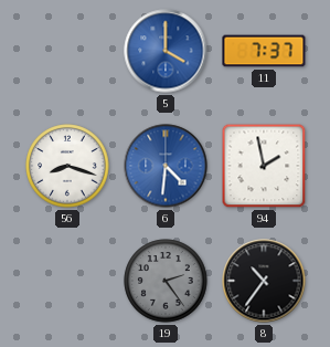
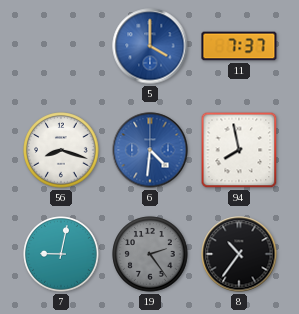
94: 1:58 -> 7:58
7: none -> 9:02
